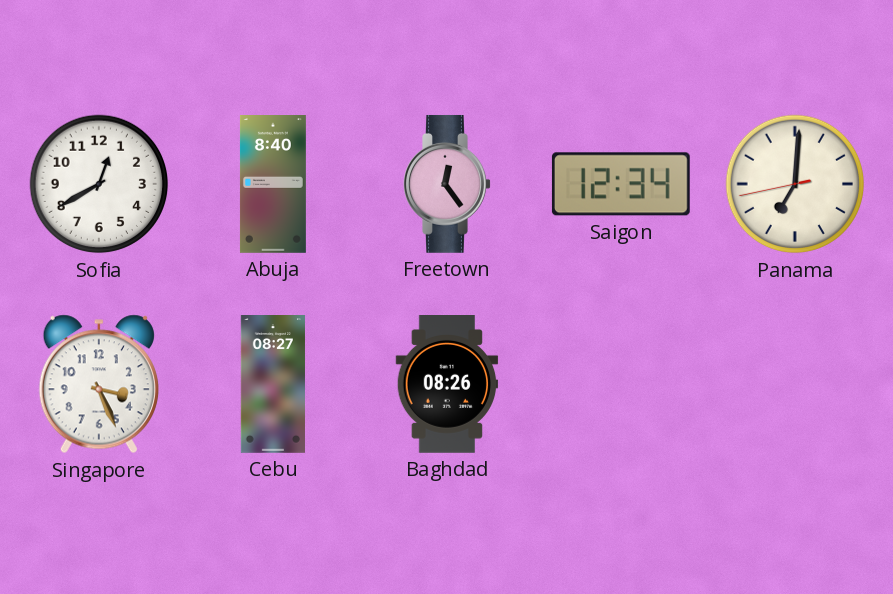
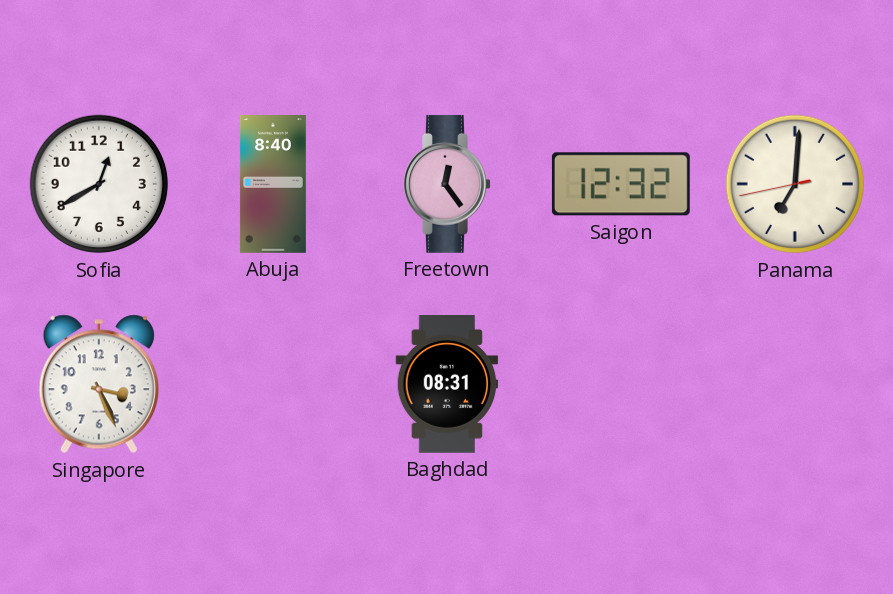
Saigon: 12:34 -> 12:32
Cebu: 08:27 -> none
Baghdad: 08:26 -> 08:31
